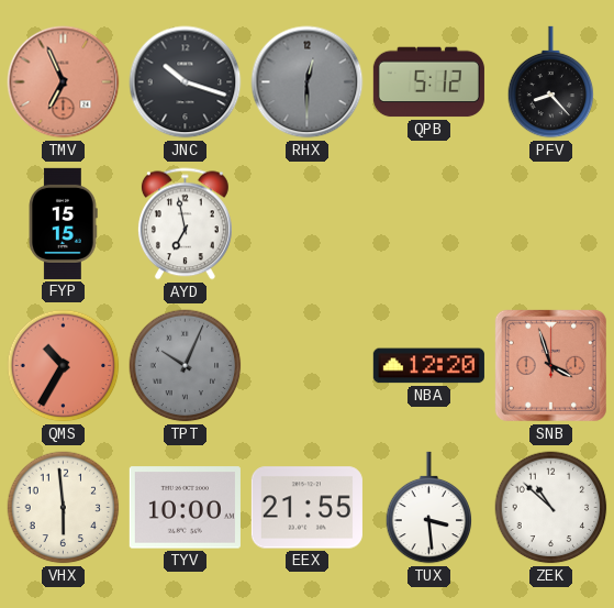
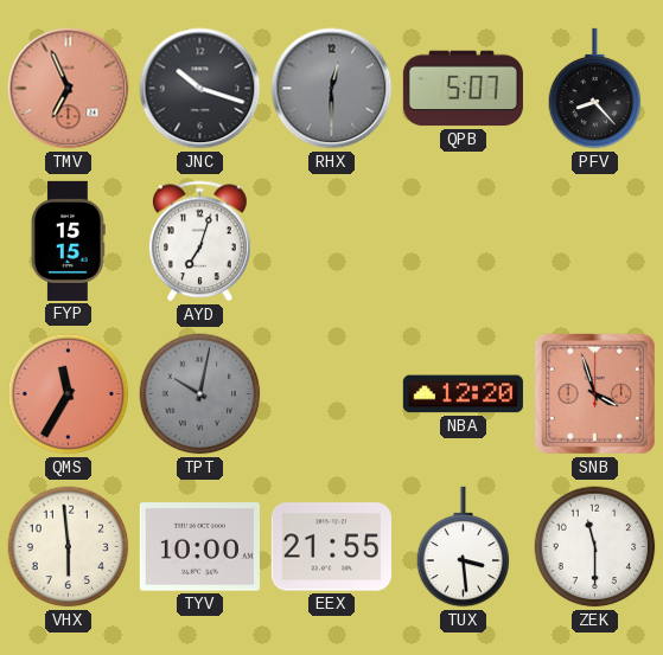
QPB: 5:12 -> 5:07
AYD: 6:58 -> 7:03
QMS: 10:35 -> 11:35
TPT: 10:04 -> 10:02
ZEK: 10:52 -> 11:30
